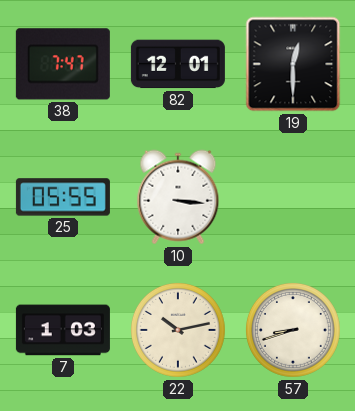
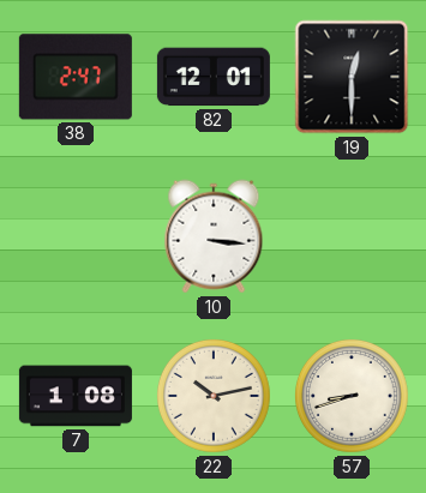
38: 7:47 -> 2:47
25: 05:55 -> none
7: 1:03 -> 1:08
